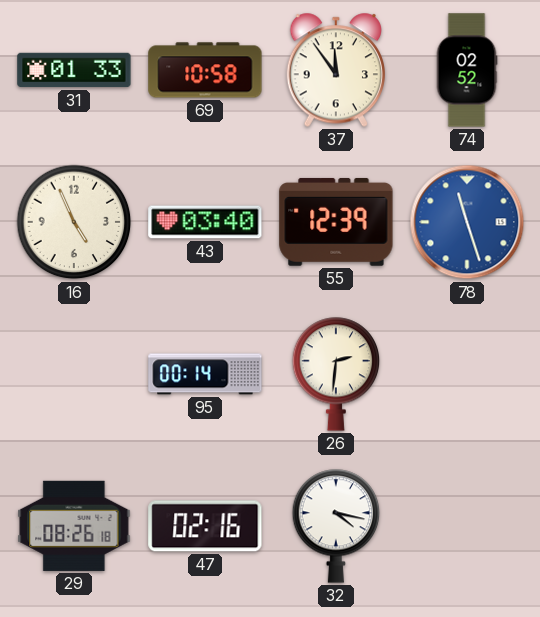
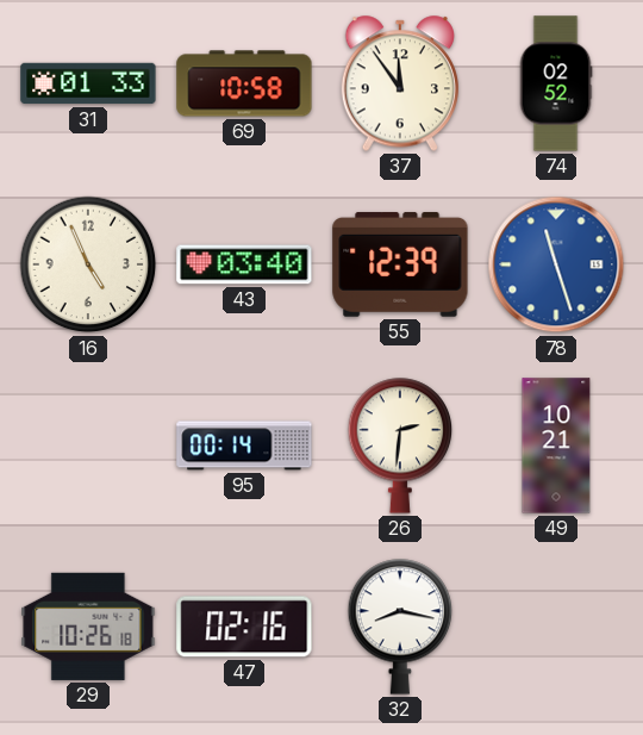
49: none -> 10:21
29: 08:26 -> 10:26
32: 4:17 -> 8:17
